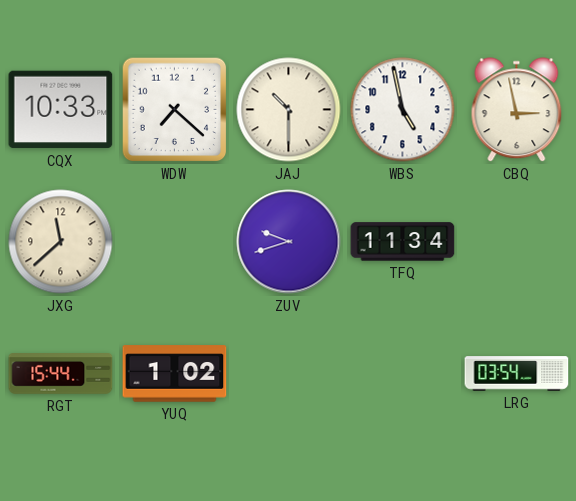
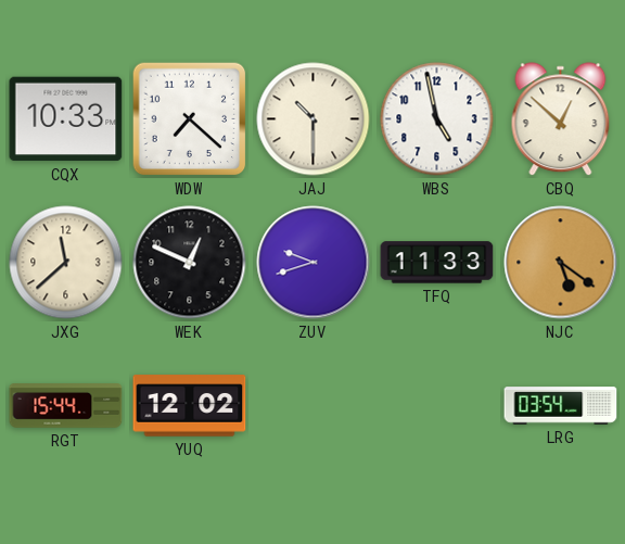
CBQ: 2:58 -> 12:52
WEK: none -> 12:49
TFQ: 11:34 -> 11:33
NJC: none -> 5:21
YUQ: 1:02 -> 12:02
